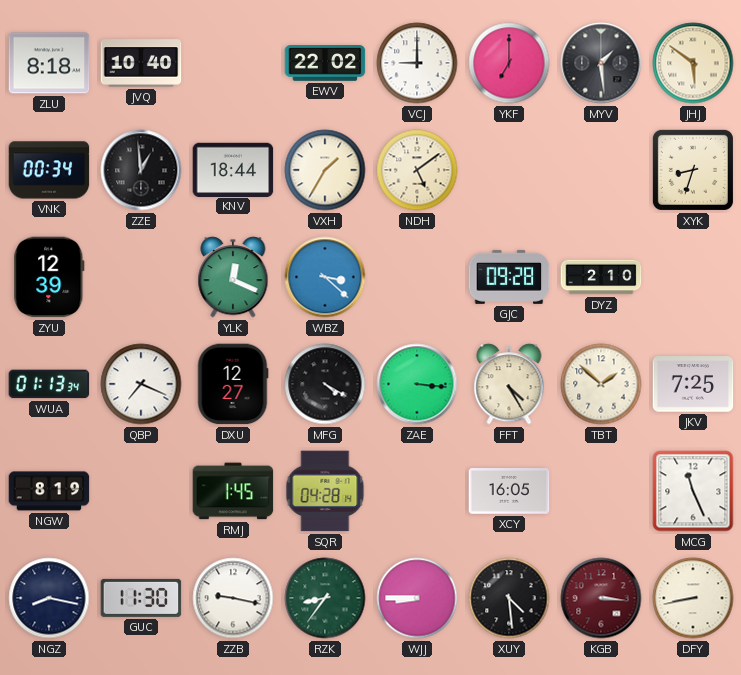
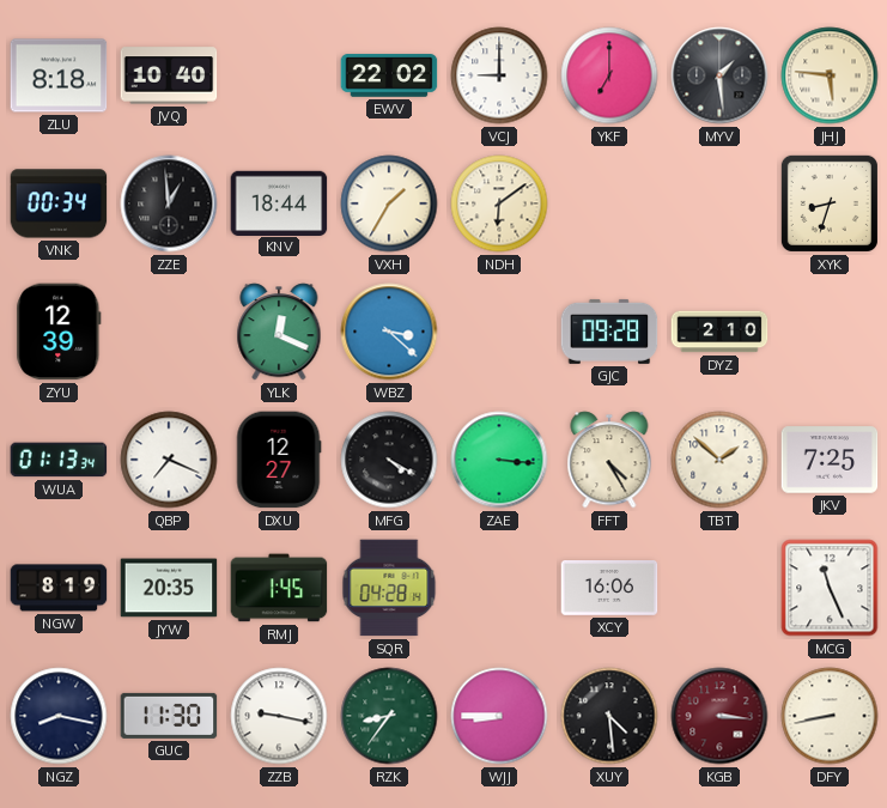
JHJ: 5:51 -> 5:46
NDH: 5:09 -> 6:09
JYW: none -> 20:35
XCY: 16:05 -> 16:06
